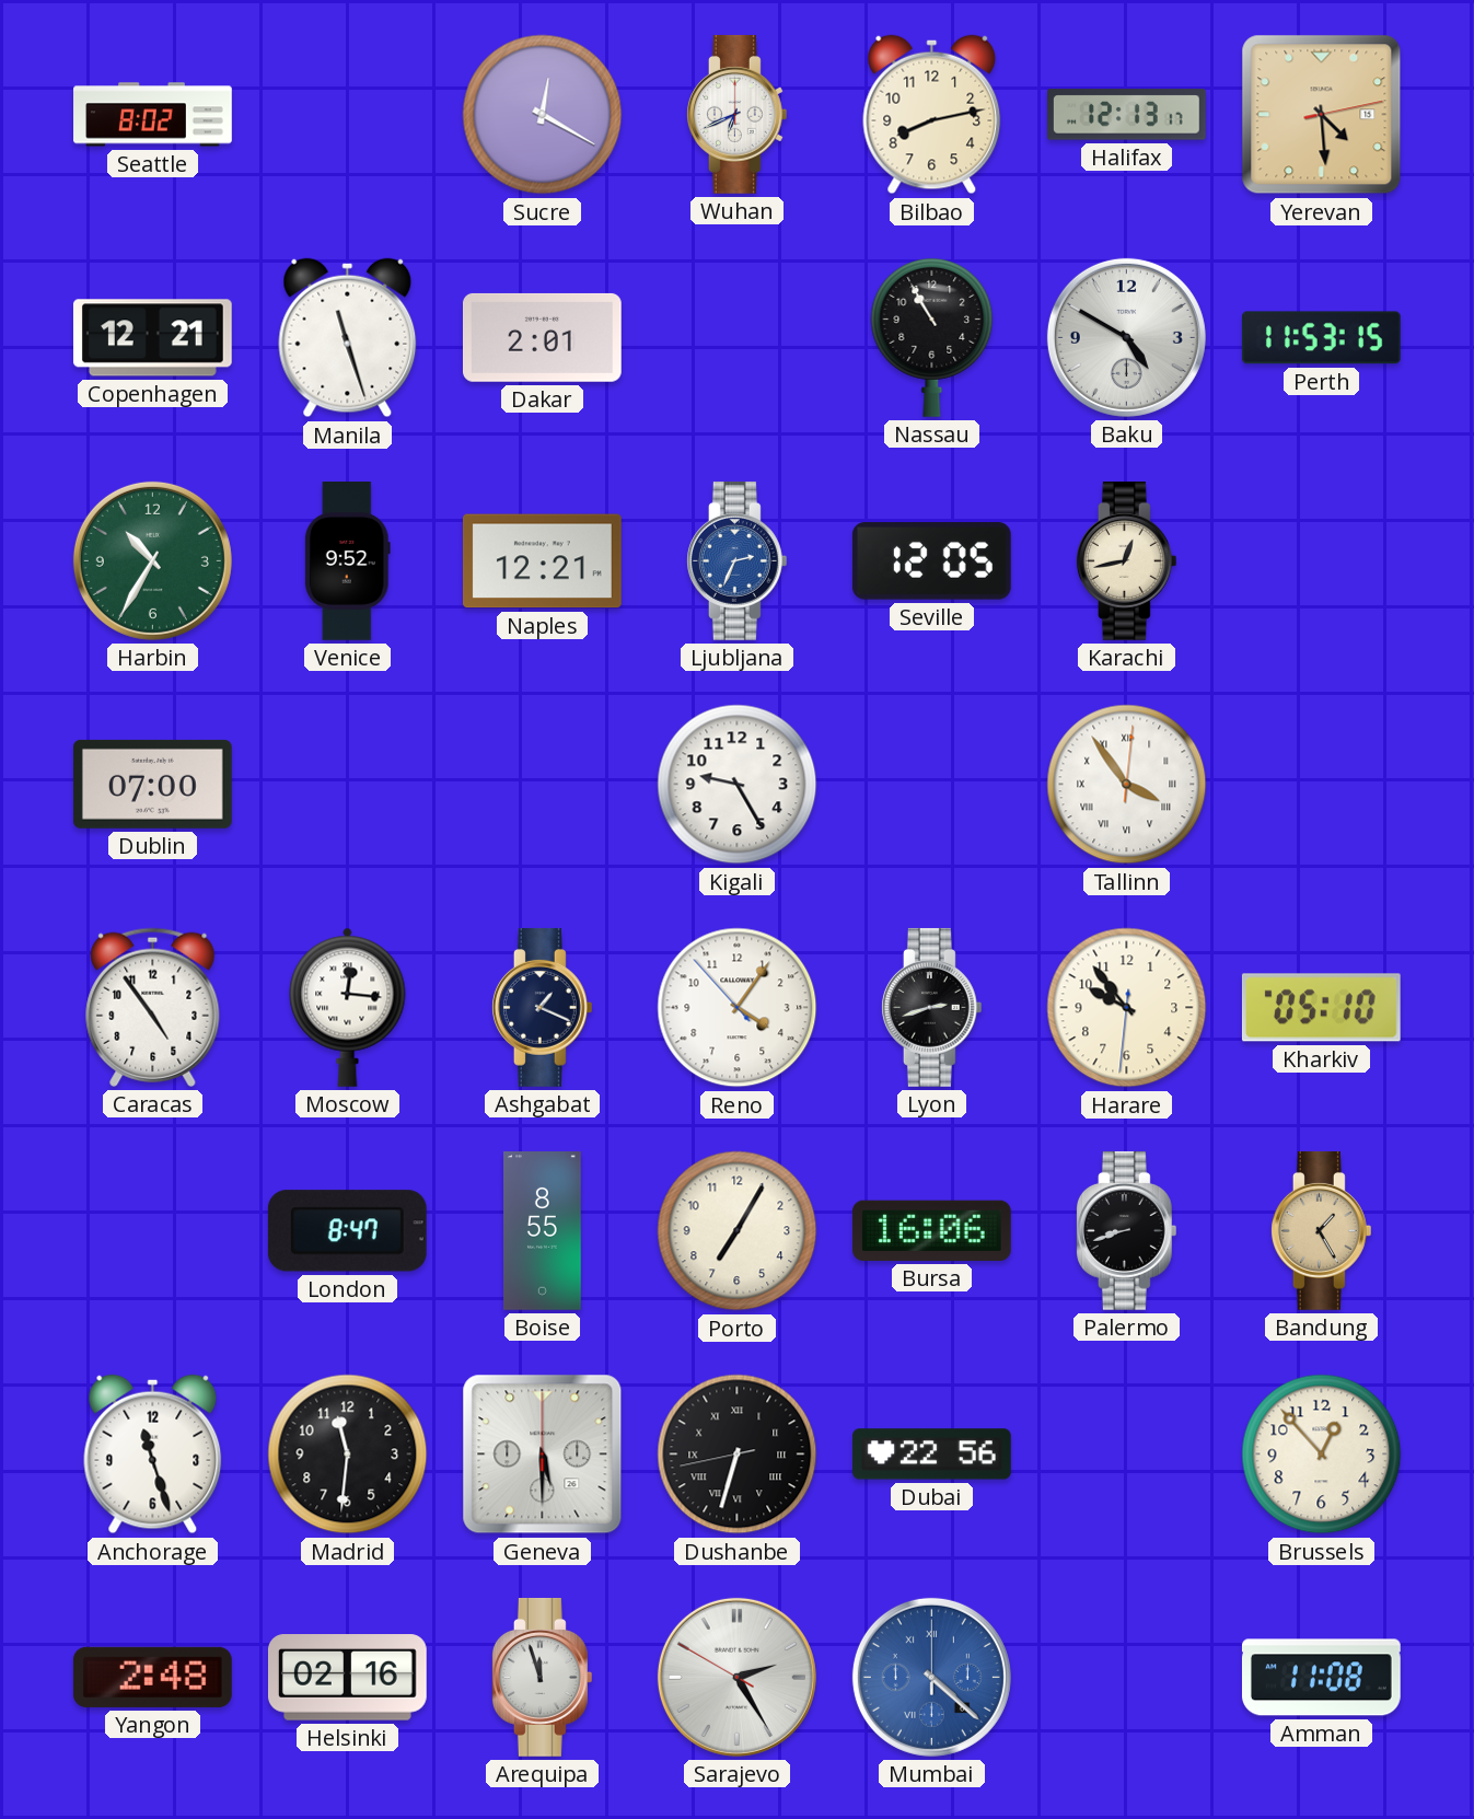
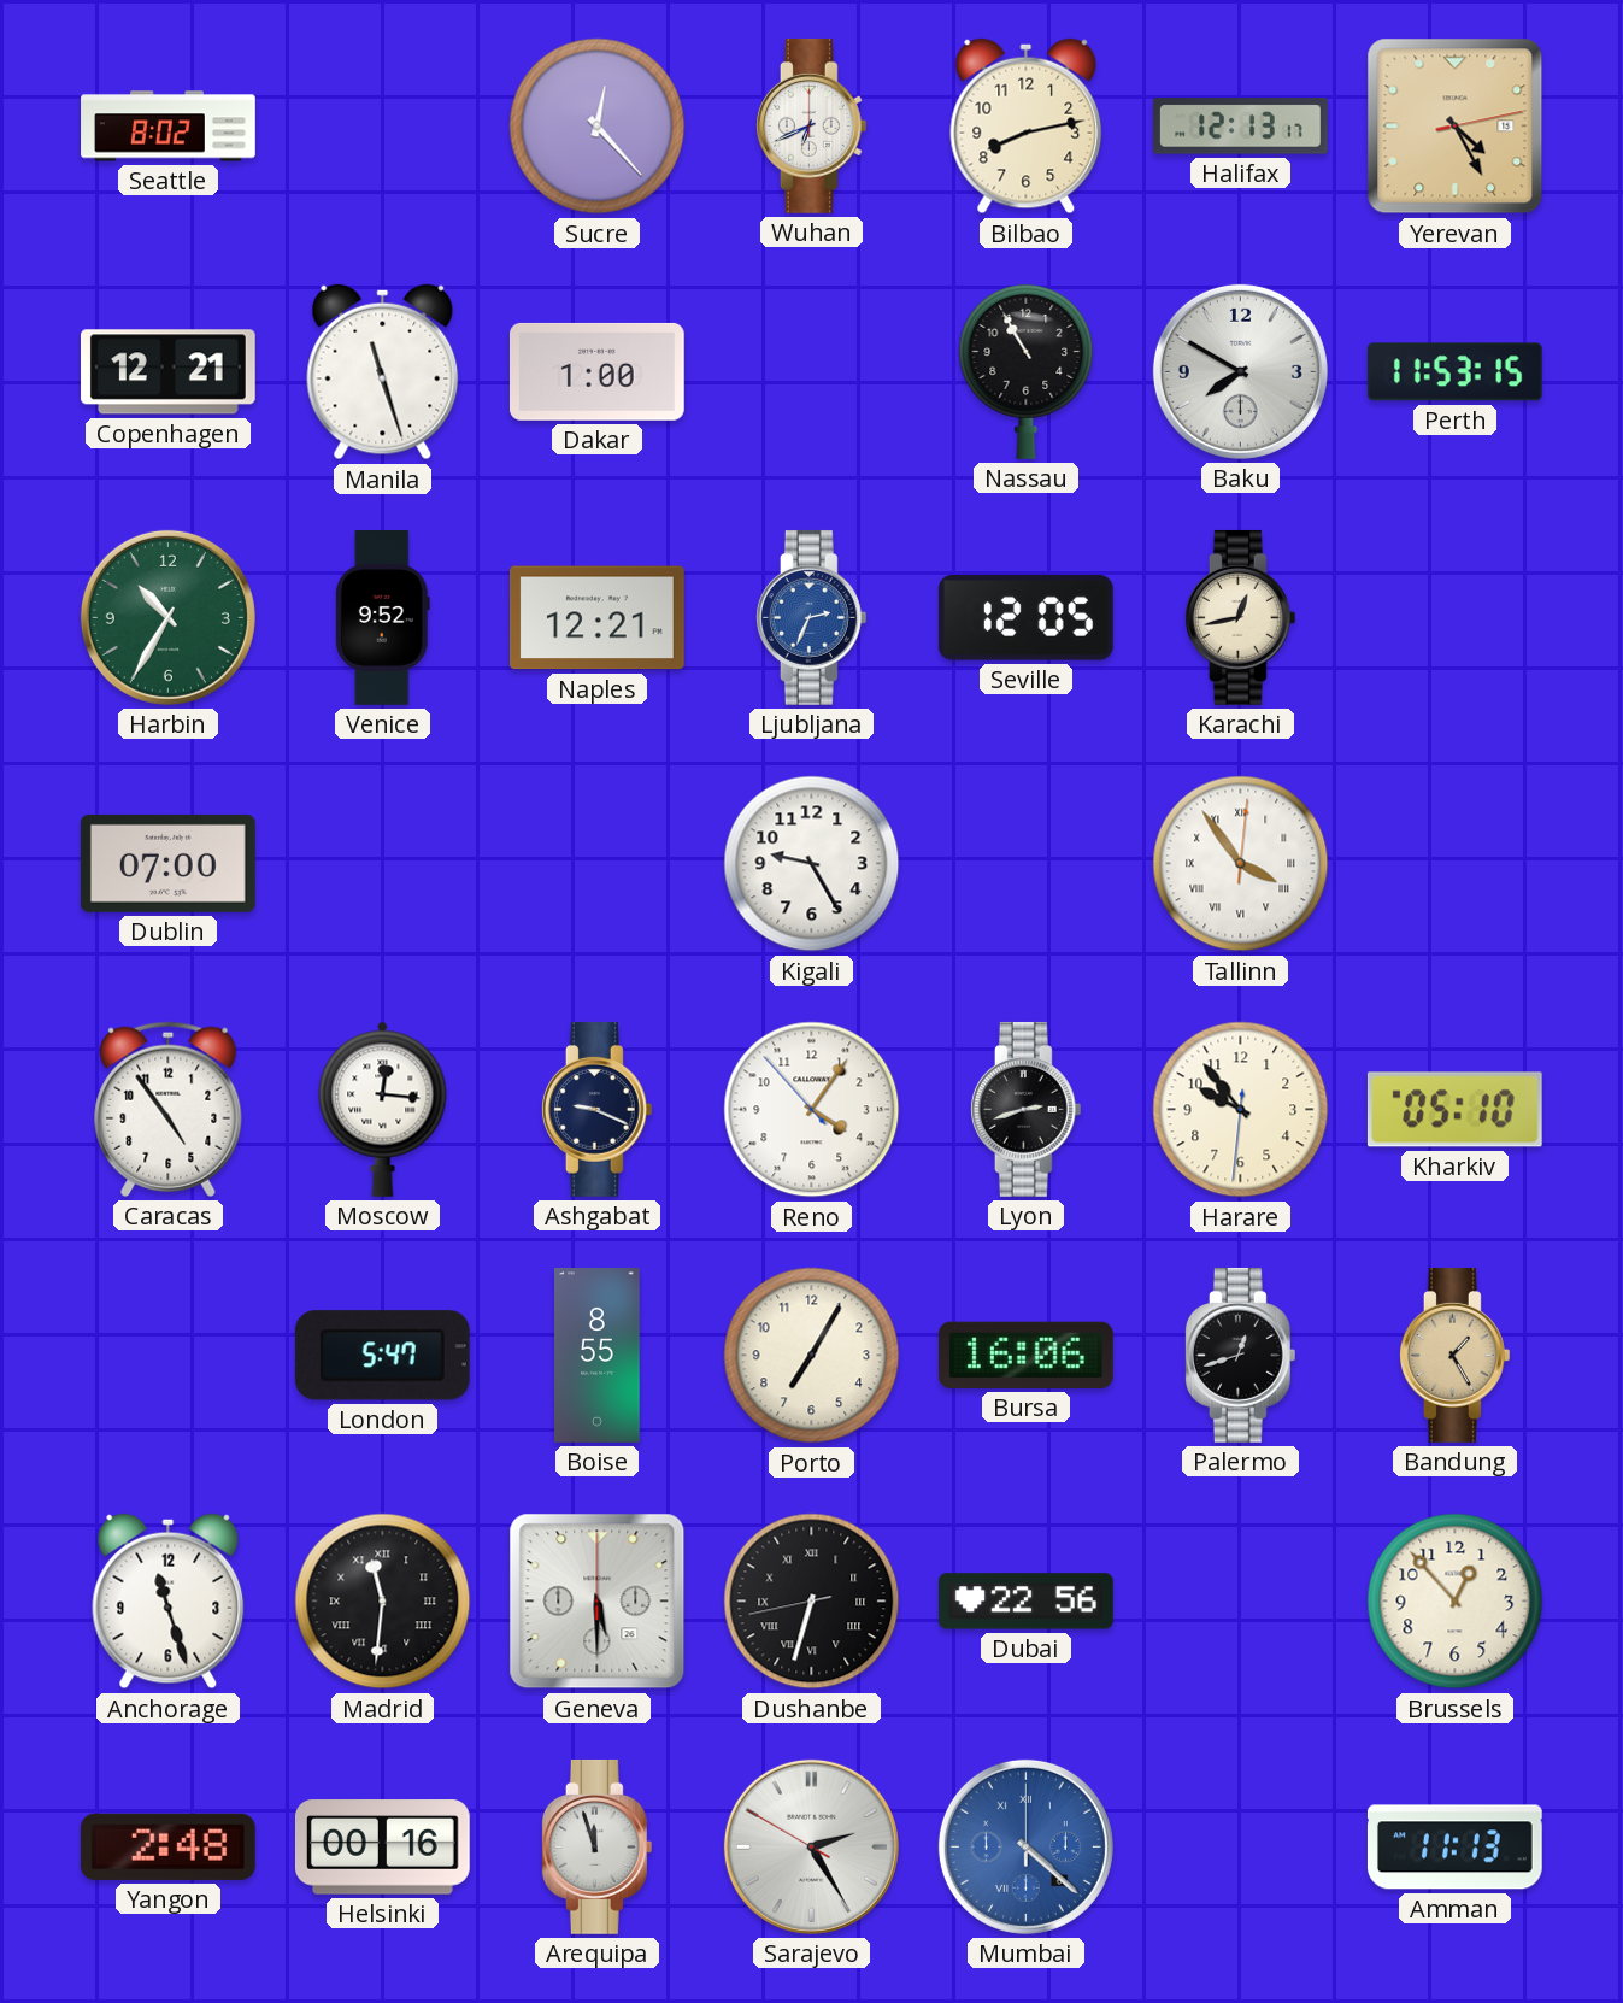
Sucre: 12:20 -> 12:23
Yerevan: 4:29 -> 4:25
Dakar: 2:01 -> 1:00
Baku: 4:50 -> 7:50
Ashgabat: 1:19 -> 9:19
London: 8:47 -> 5:47
Palermo: 8:42 -> 12:42
Madrid numerals: Arabic -> Roman
Helsinki: 02:16 -> 00:16
Amman: 11:08 -> 11:13
